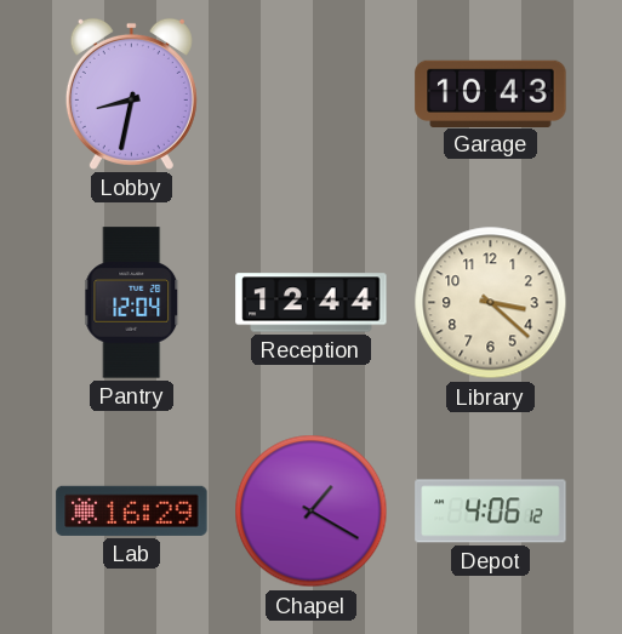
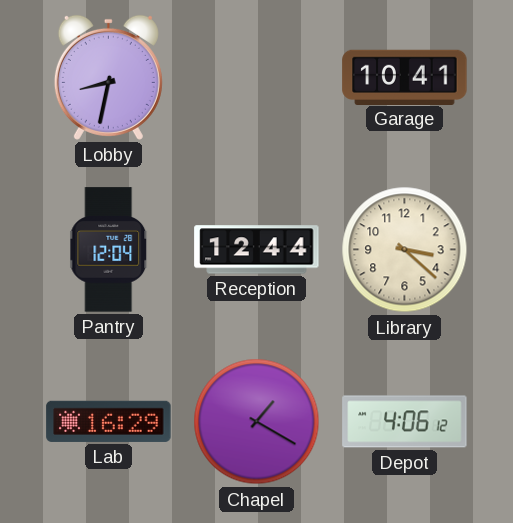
Garage: 10:43 -> 10:41
